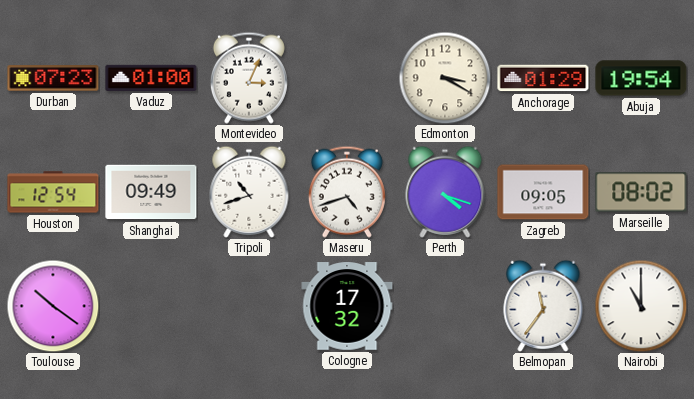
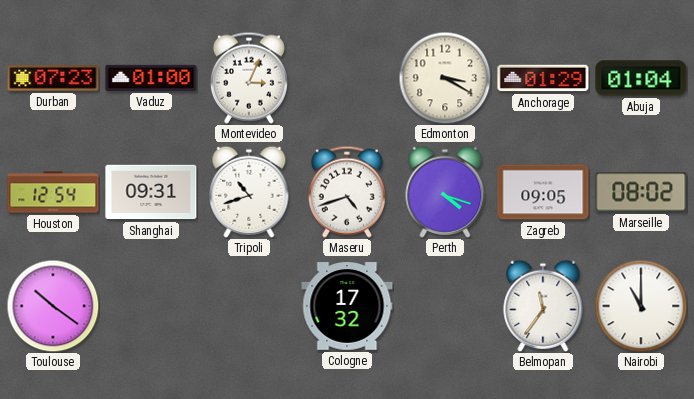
Abuja: 19:54 -> 01:04
Shanghai: 09:49 -> 09:31
